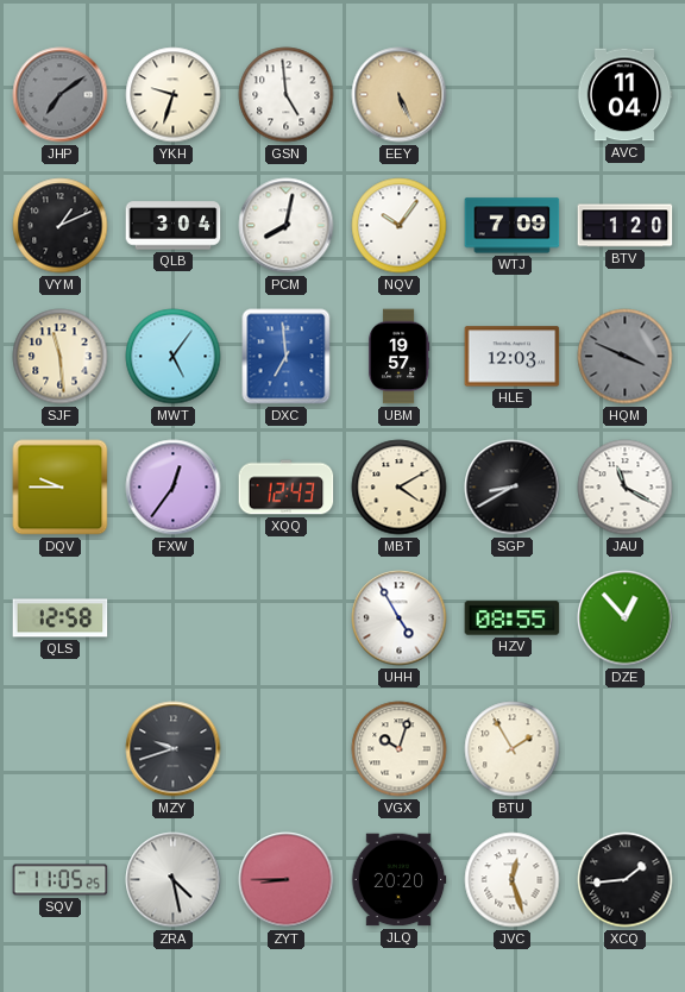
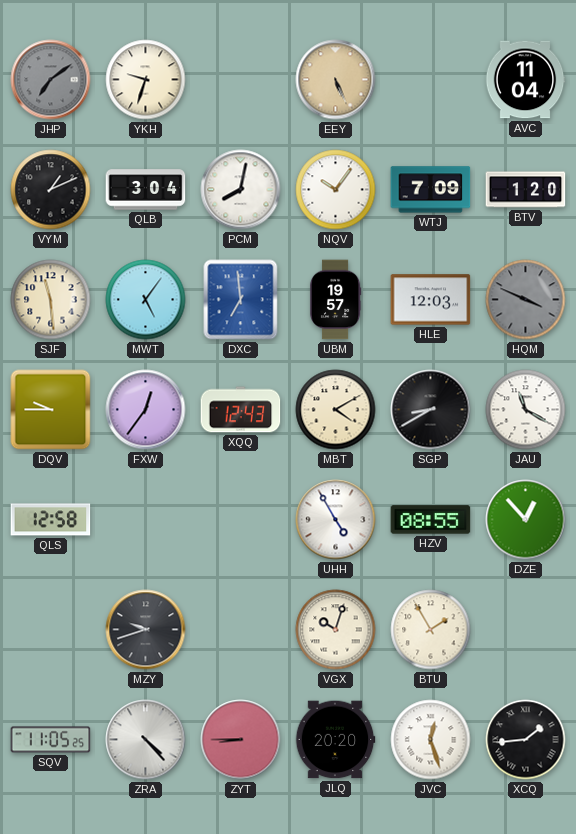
GSN: 4:59 -> none
ZRA: 4:28 -> 4:23
